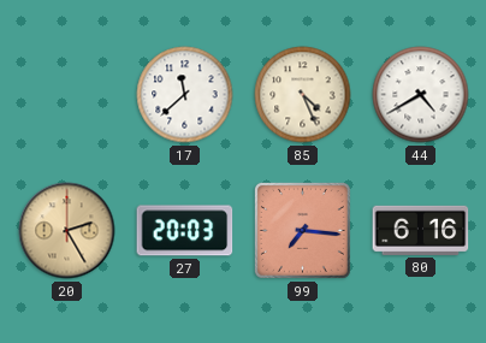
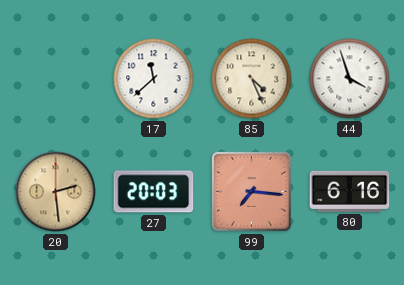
44: 4:40 -> 3:57
20: 2:25 -> 2:29
